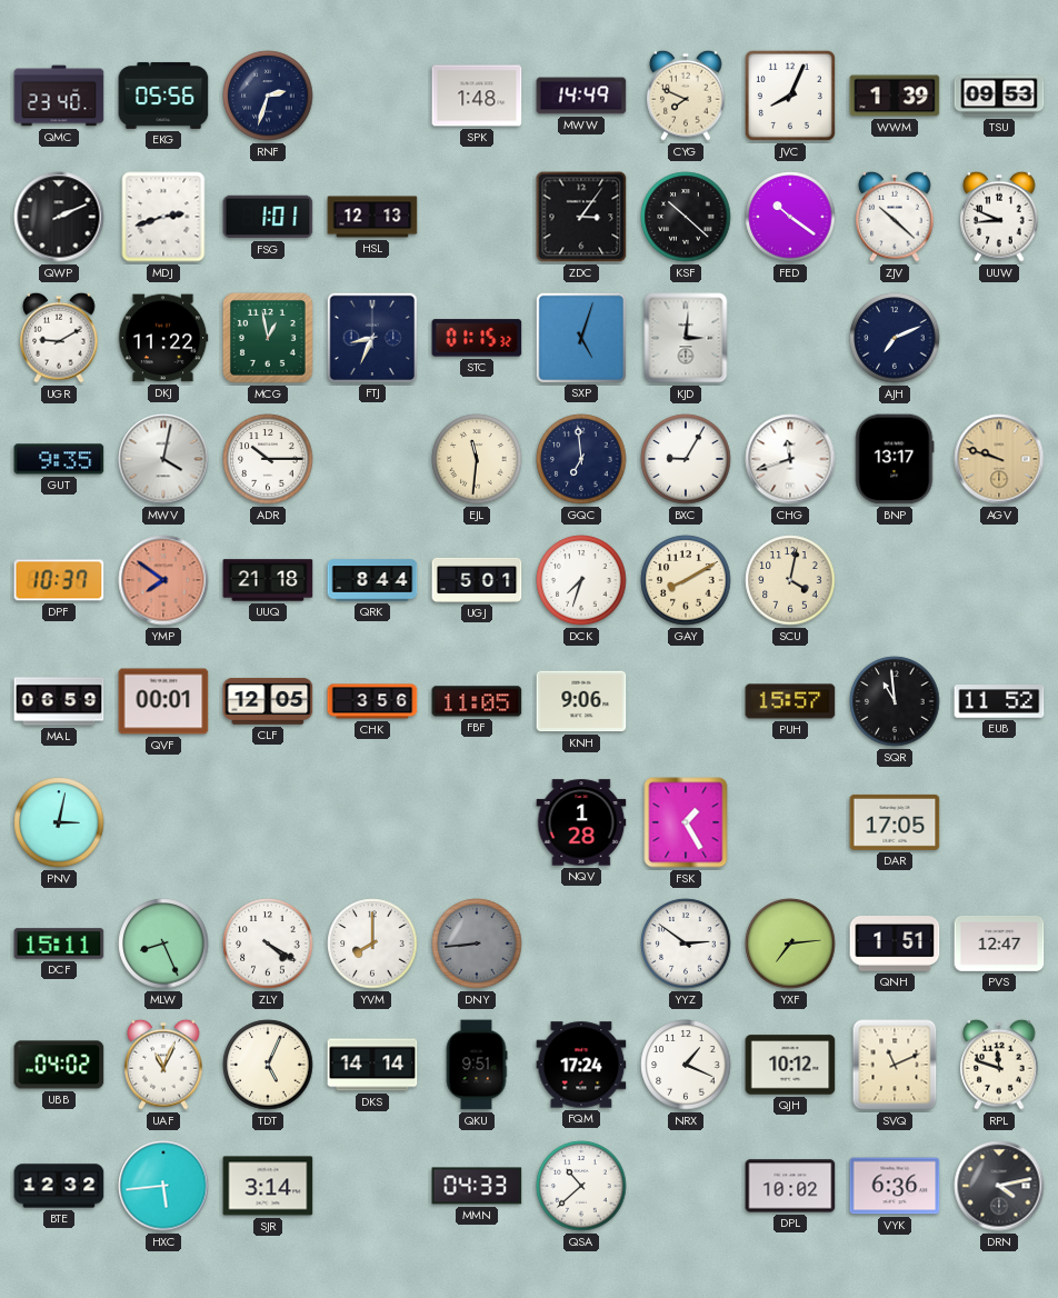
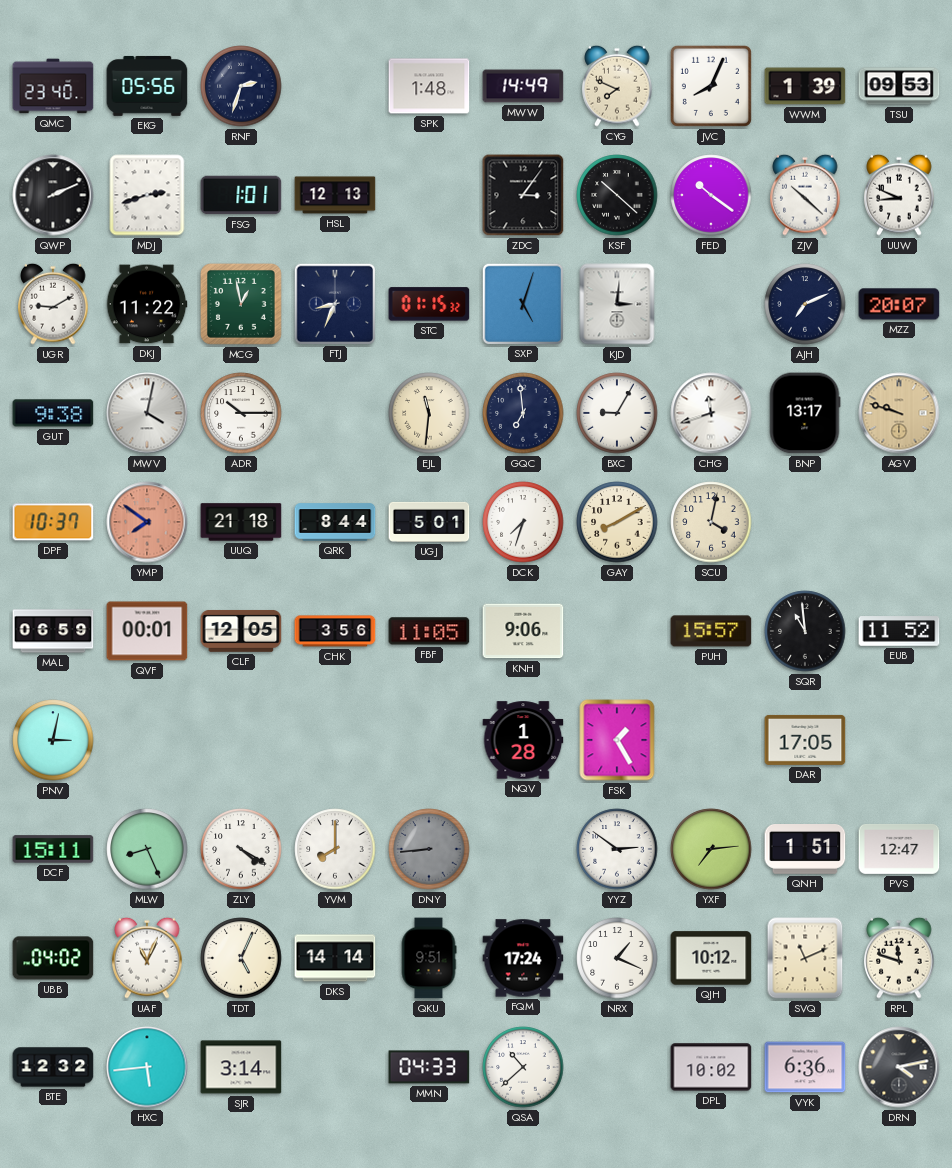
MZZ: none -> 20:07
GUT: 9:35 -> 9:38
